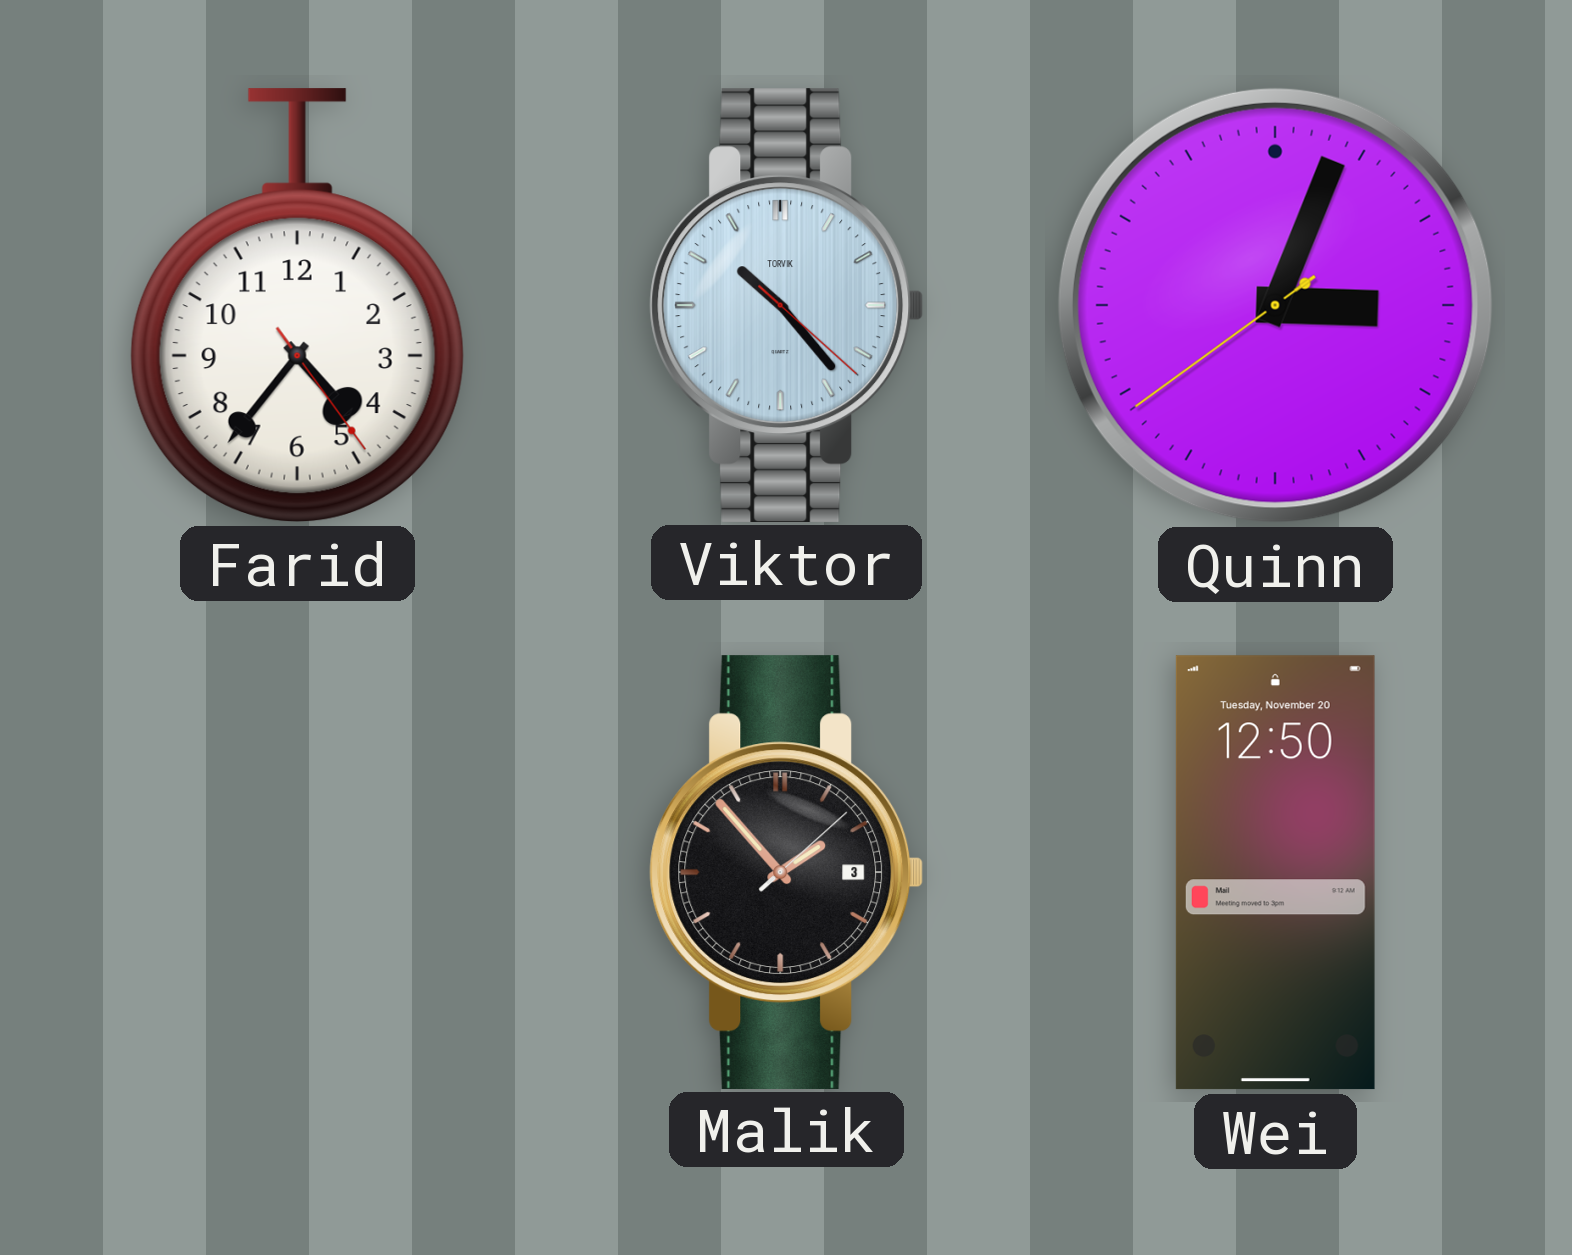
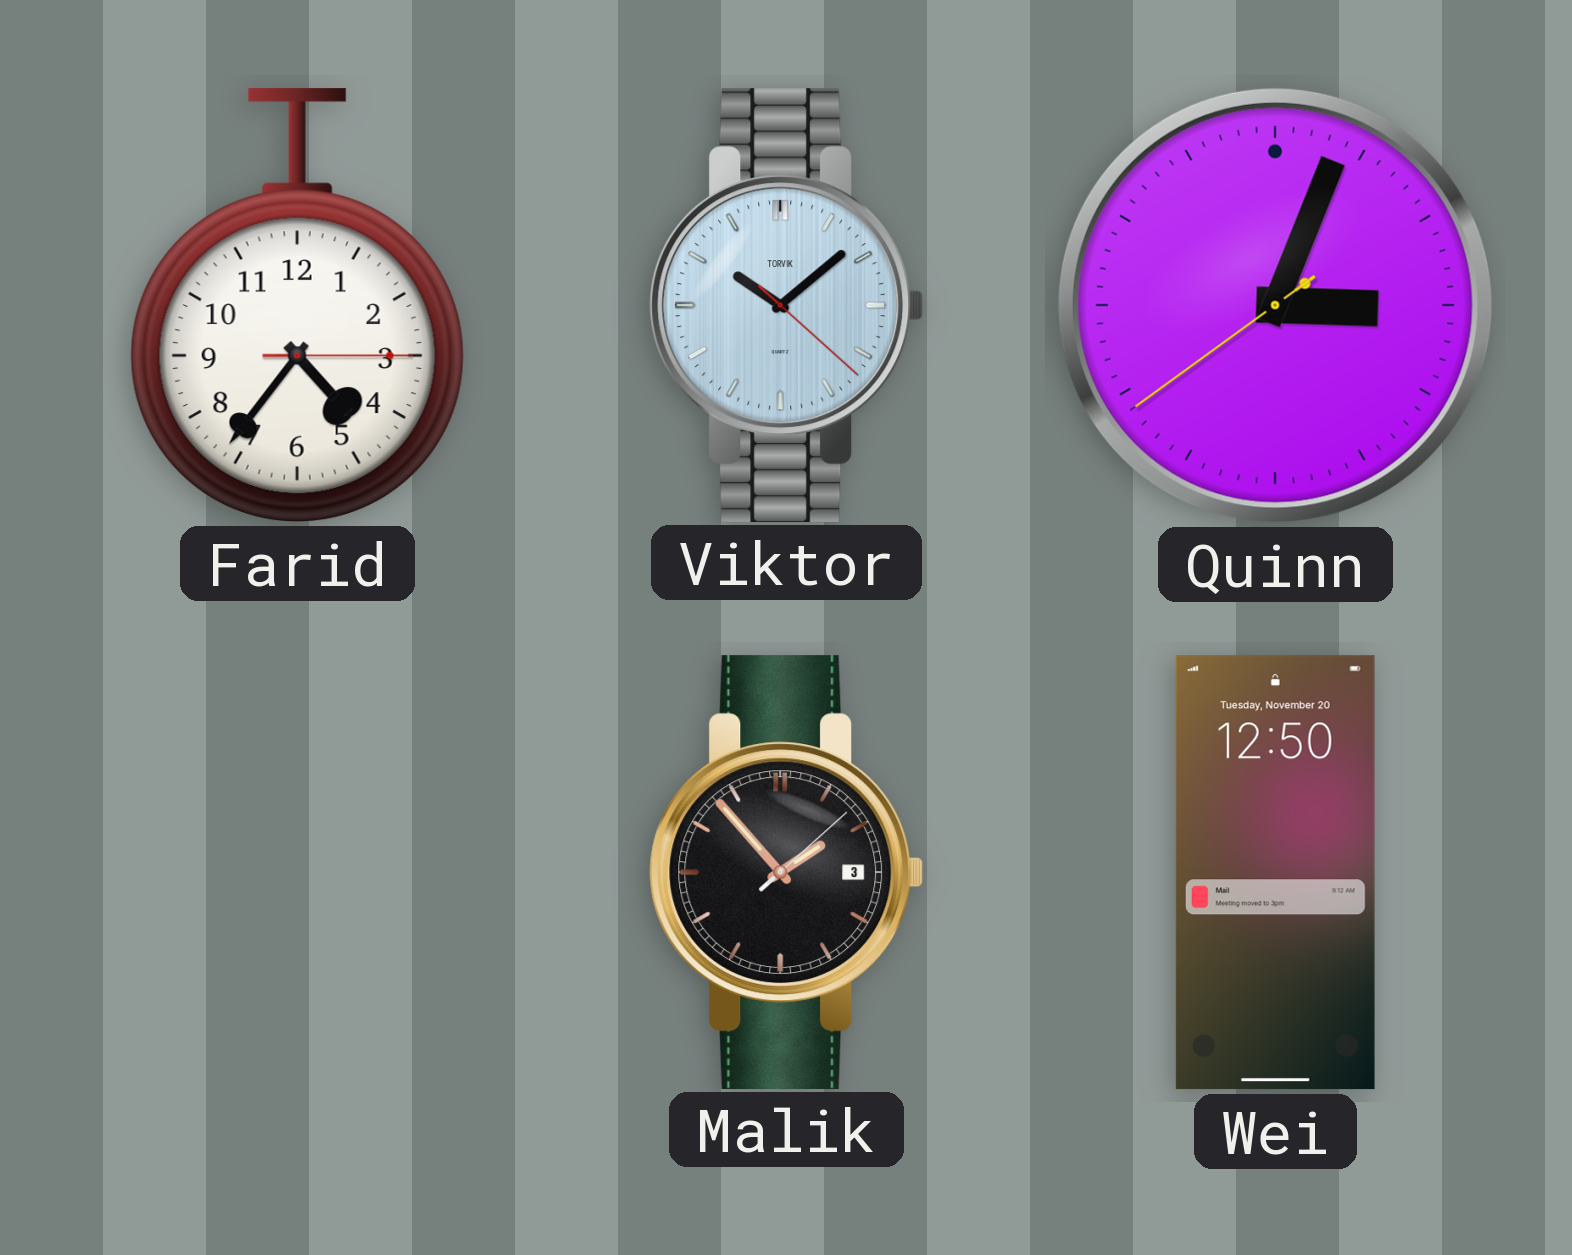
Farid: 4:36:24 -> 4:36:15
Viktor: 10:23 -> 10:08
